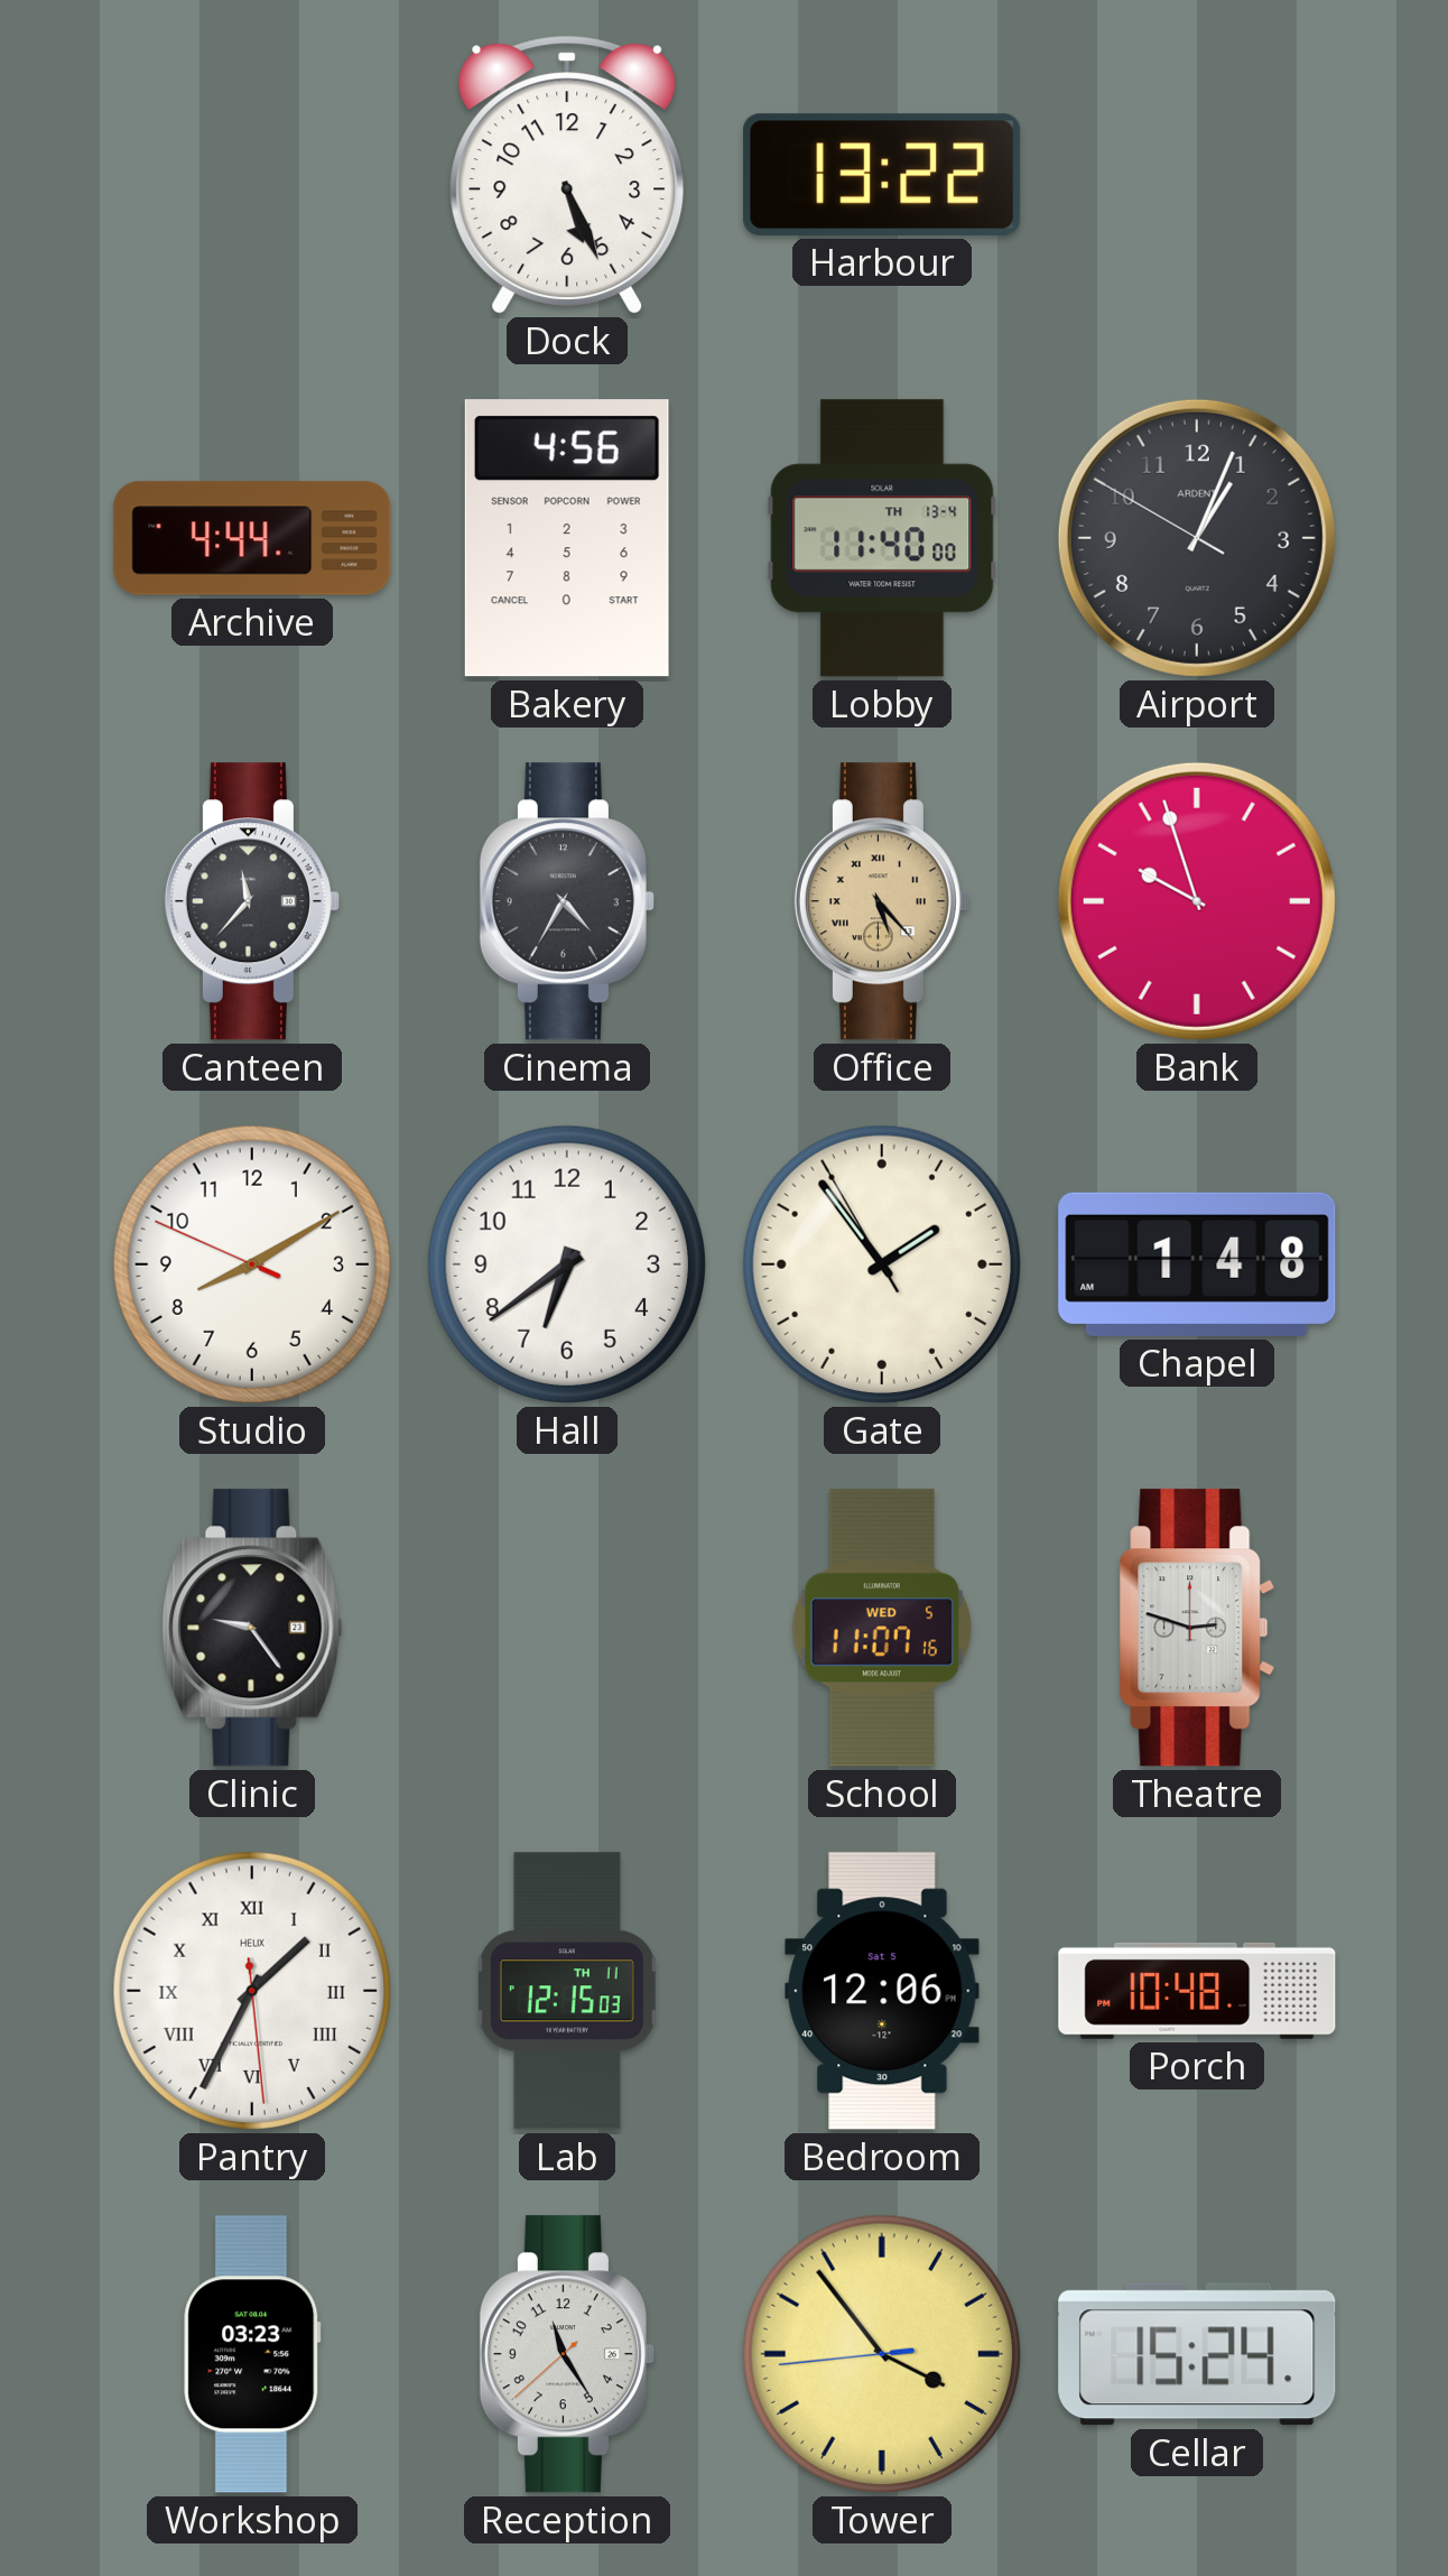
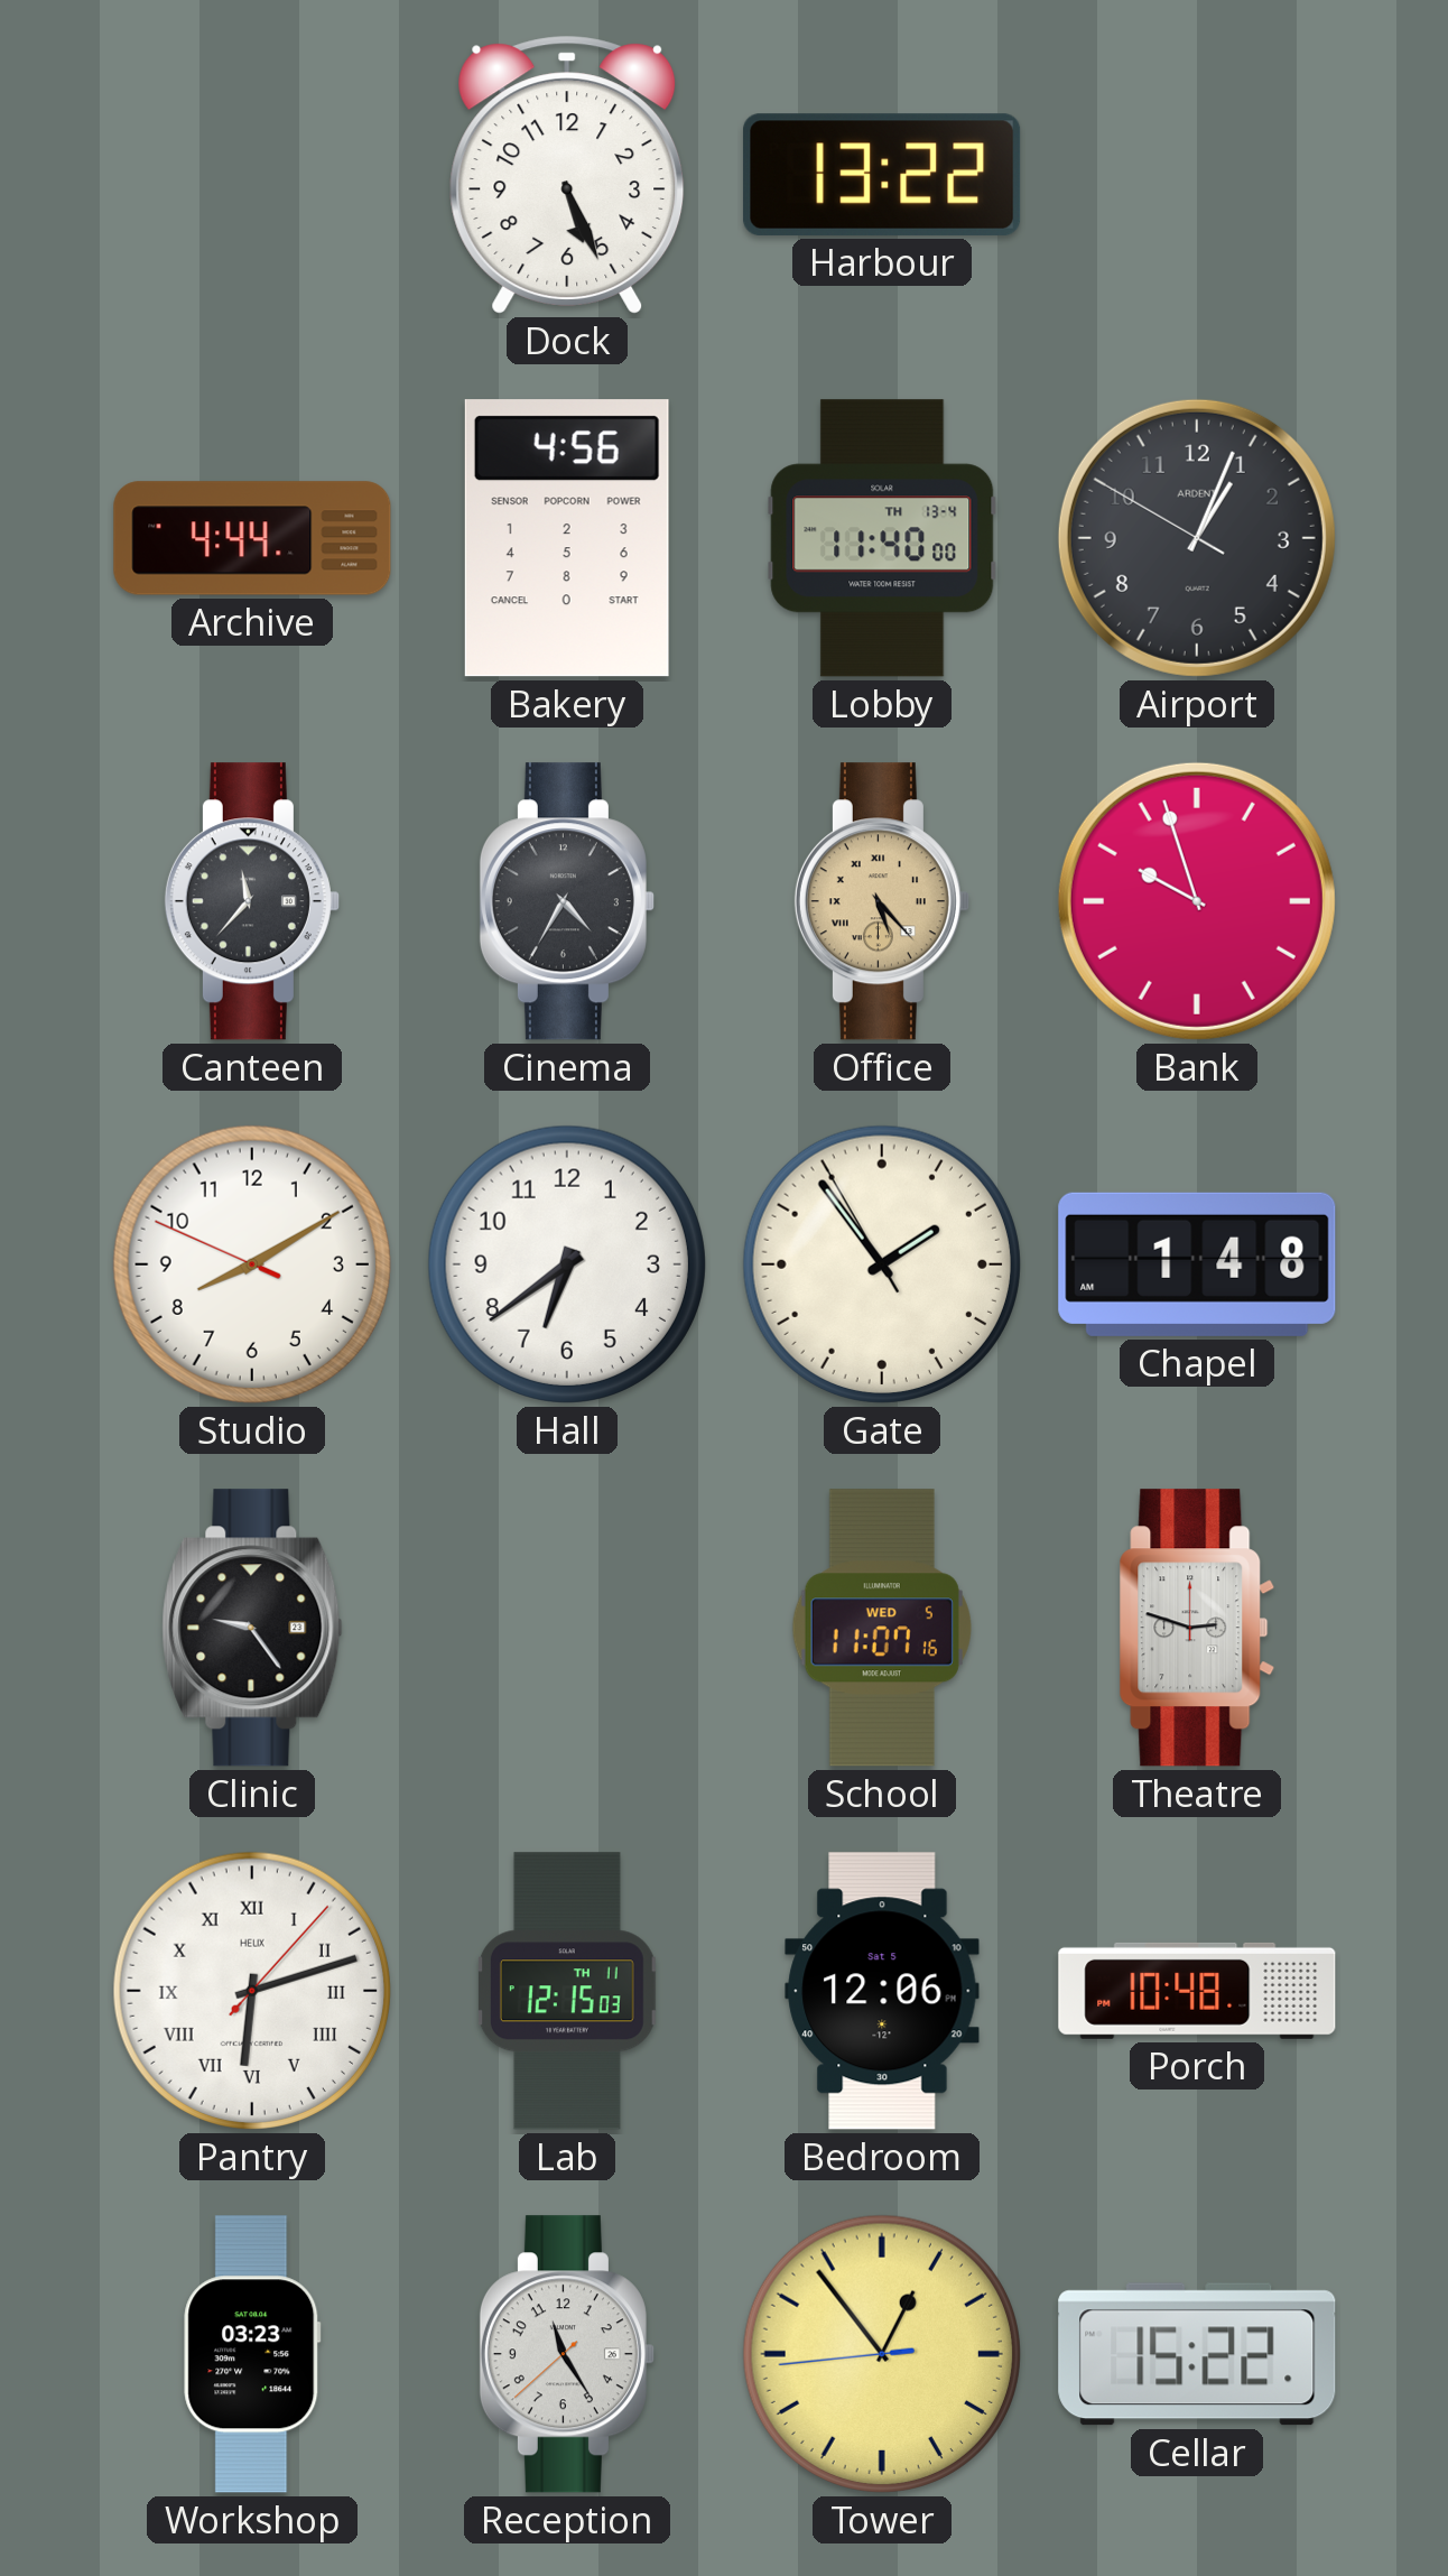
Pantry: 1:34 -> 6:12
Tower: 3:53 -> 12:53
Cellar: 15:24 -> 15:22
